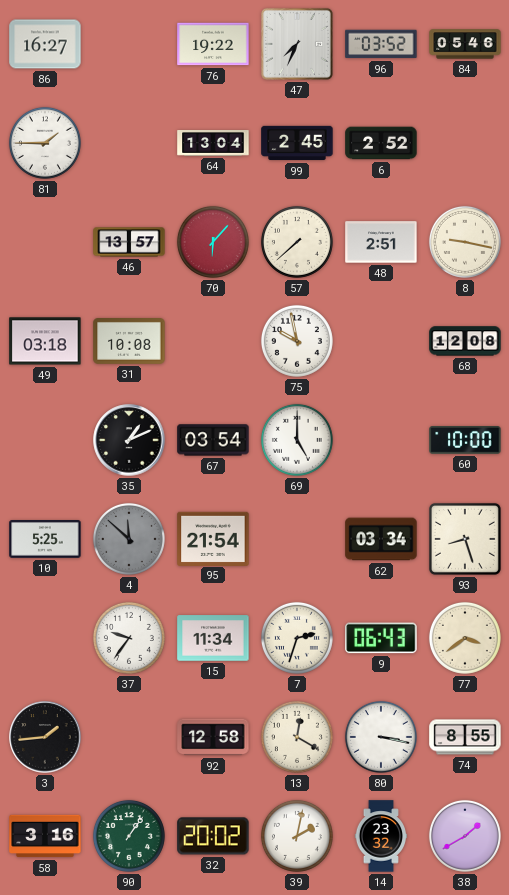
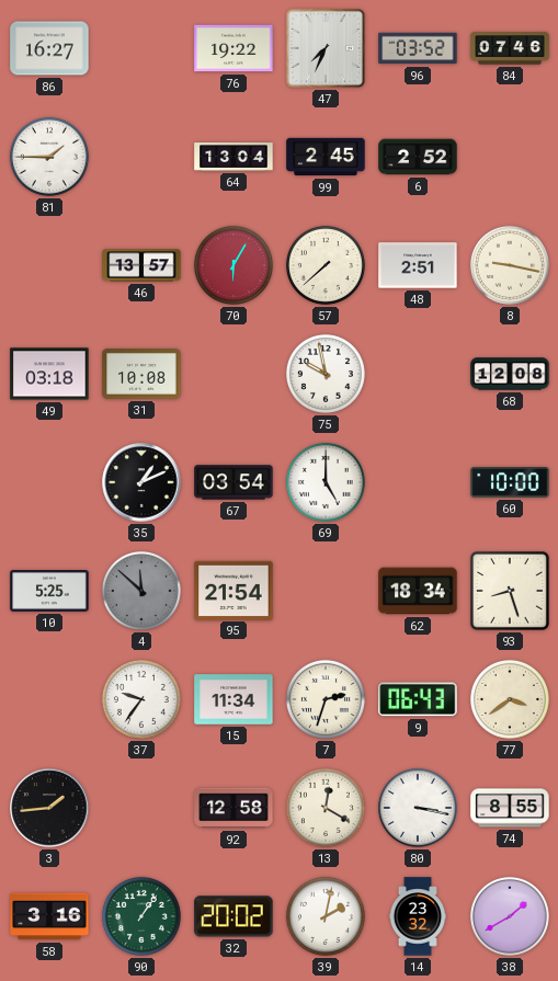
84: 05:46 -> 07:46
70: 6:07 -> 6:05
62: 03:34 -> 18:34
